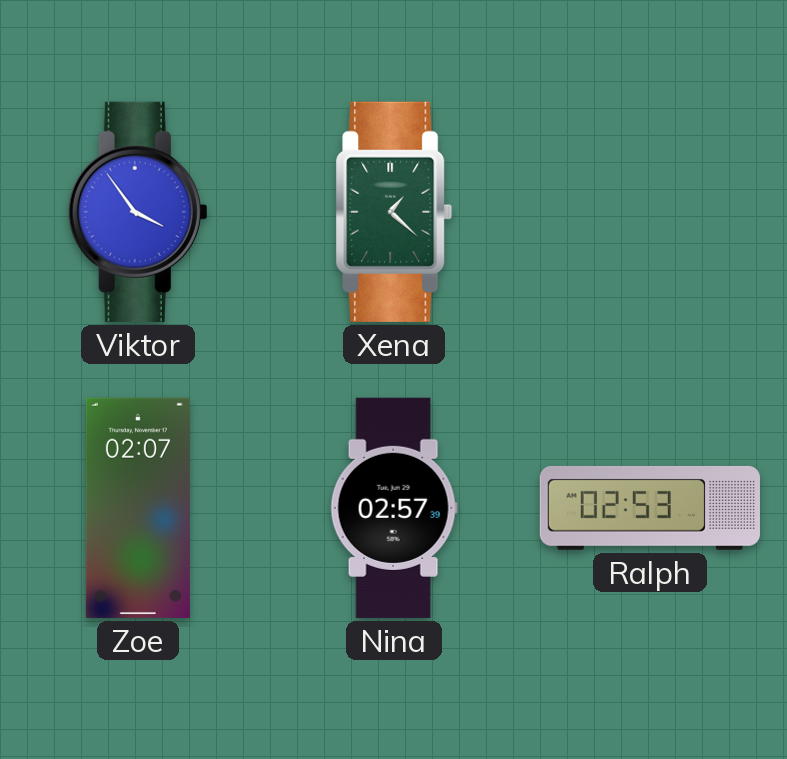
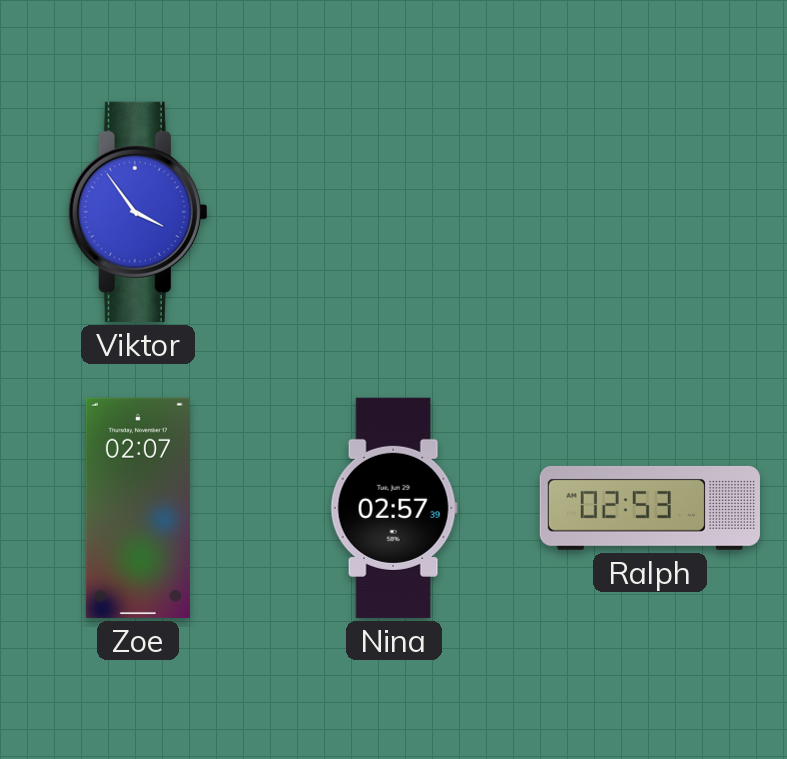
Xena: 1:22 -> none
